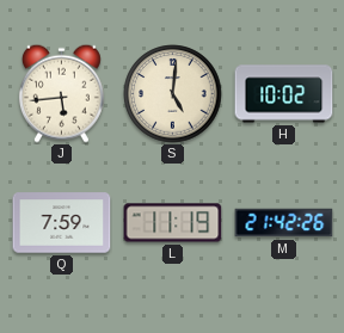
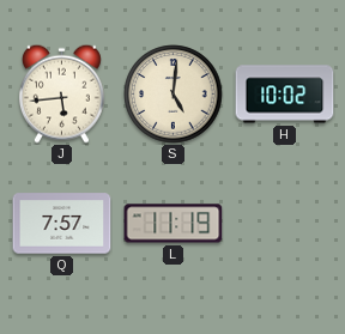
Q: 7:59 -> 7:57
M: 21:42 -> none
